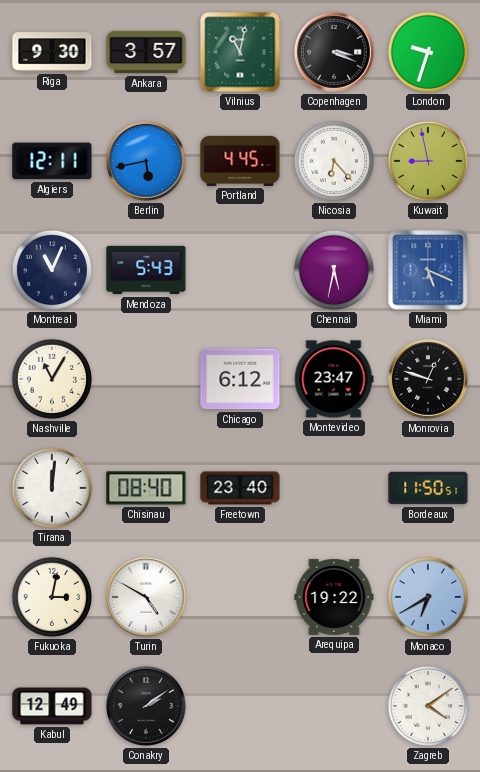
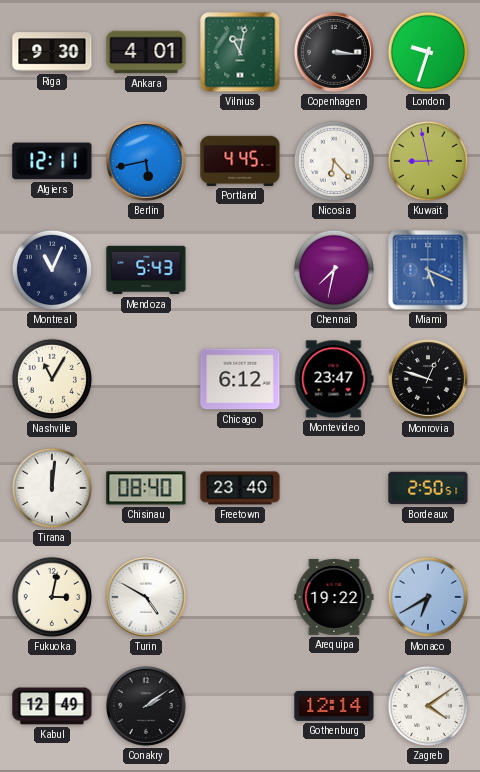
Ankara: 3:57 -> 4:01
Copenhagen: 3:19 -> 3:16
Chennai: 5:32 -> 7:32
Bordeaux: 11:50 -> 2:50
Gothenburg: none -> 12:14
